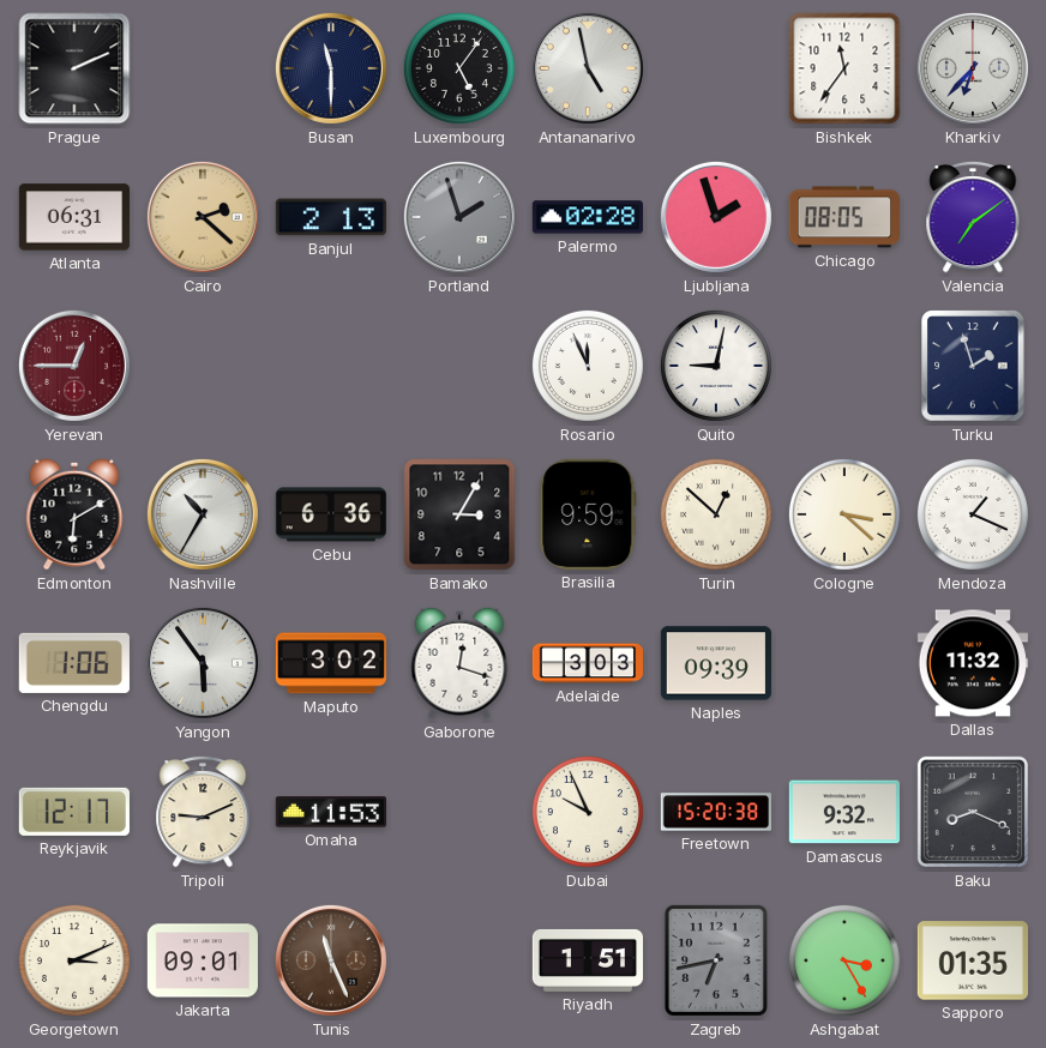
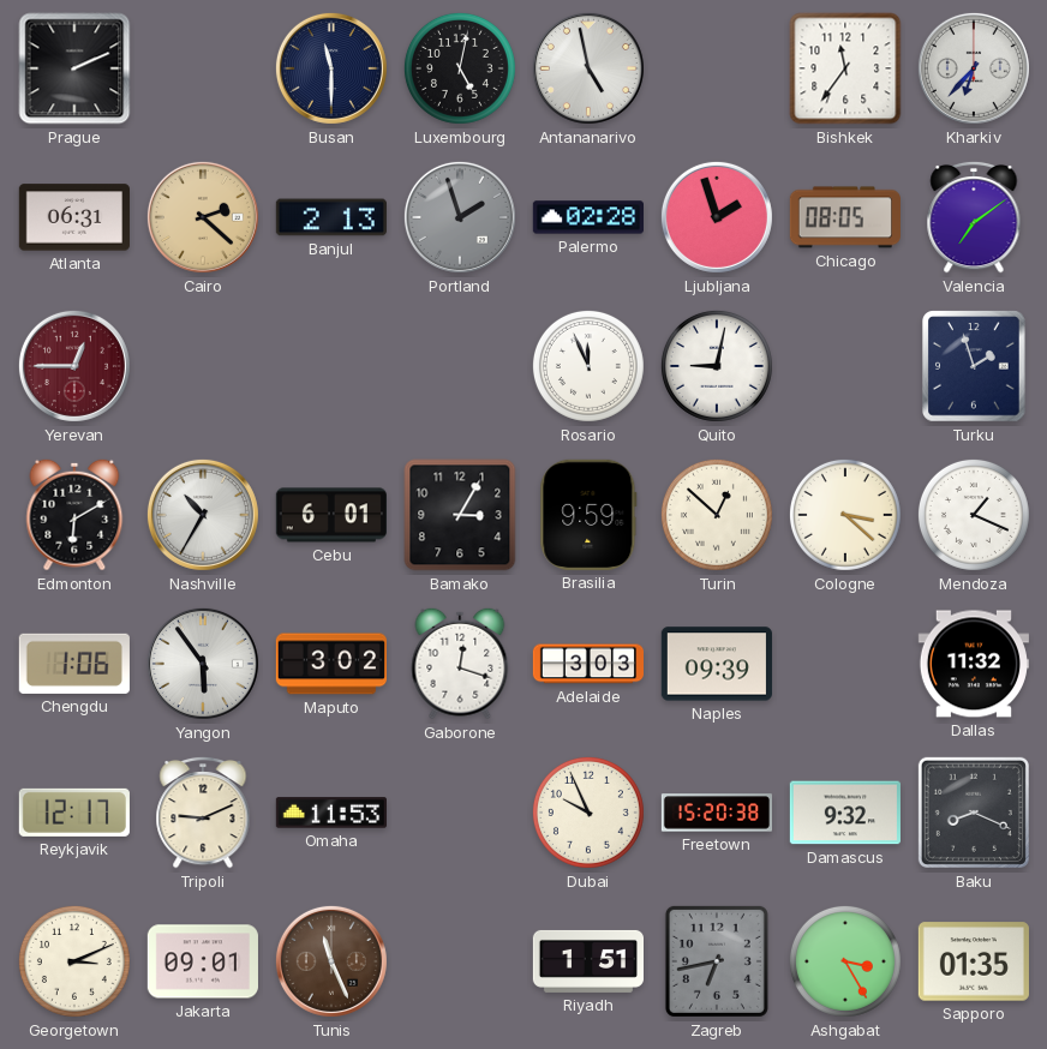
Luxembourg: 5:06 -> 5:02
Cebu: 6:36 -> 6:01
